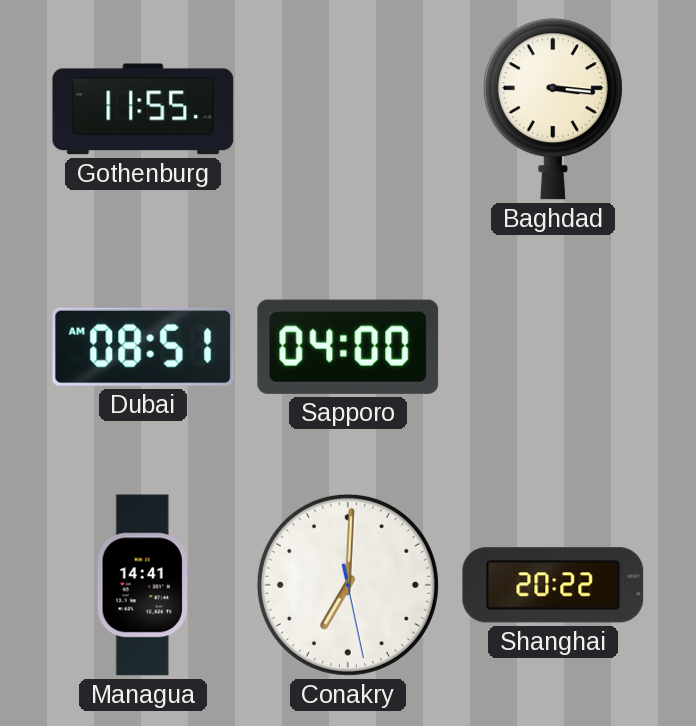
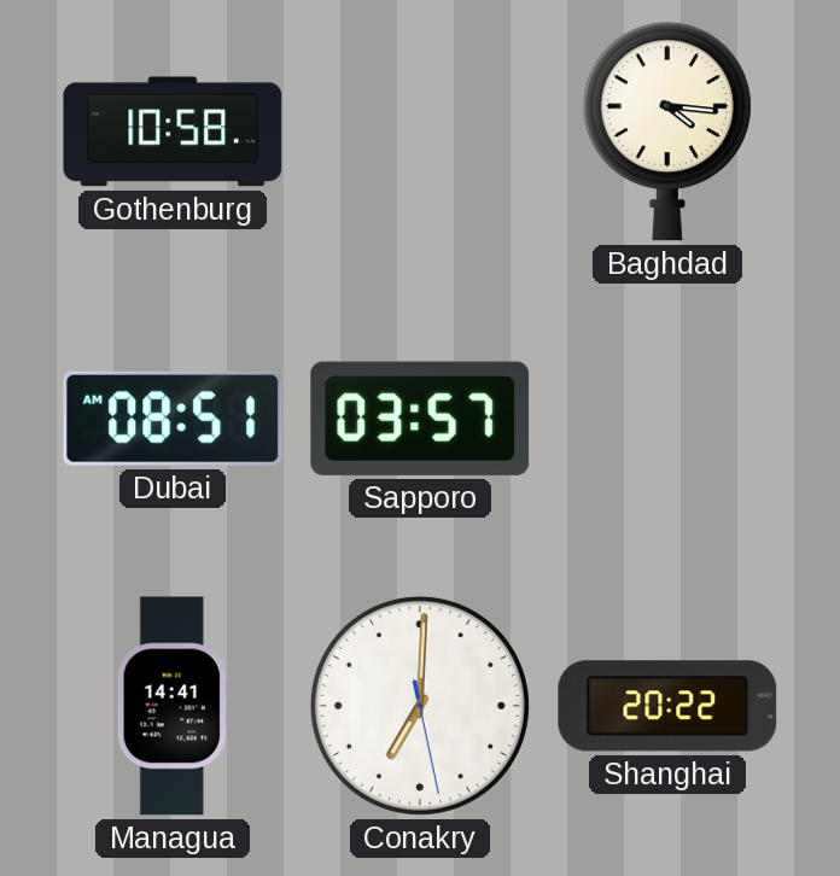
Gothenburg: 11:55 -> 10:58
Baghdad: 3:16 -> 4:16
Sapporo: 04:00 -> 03:57
